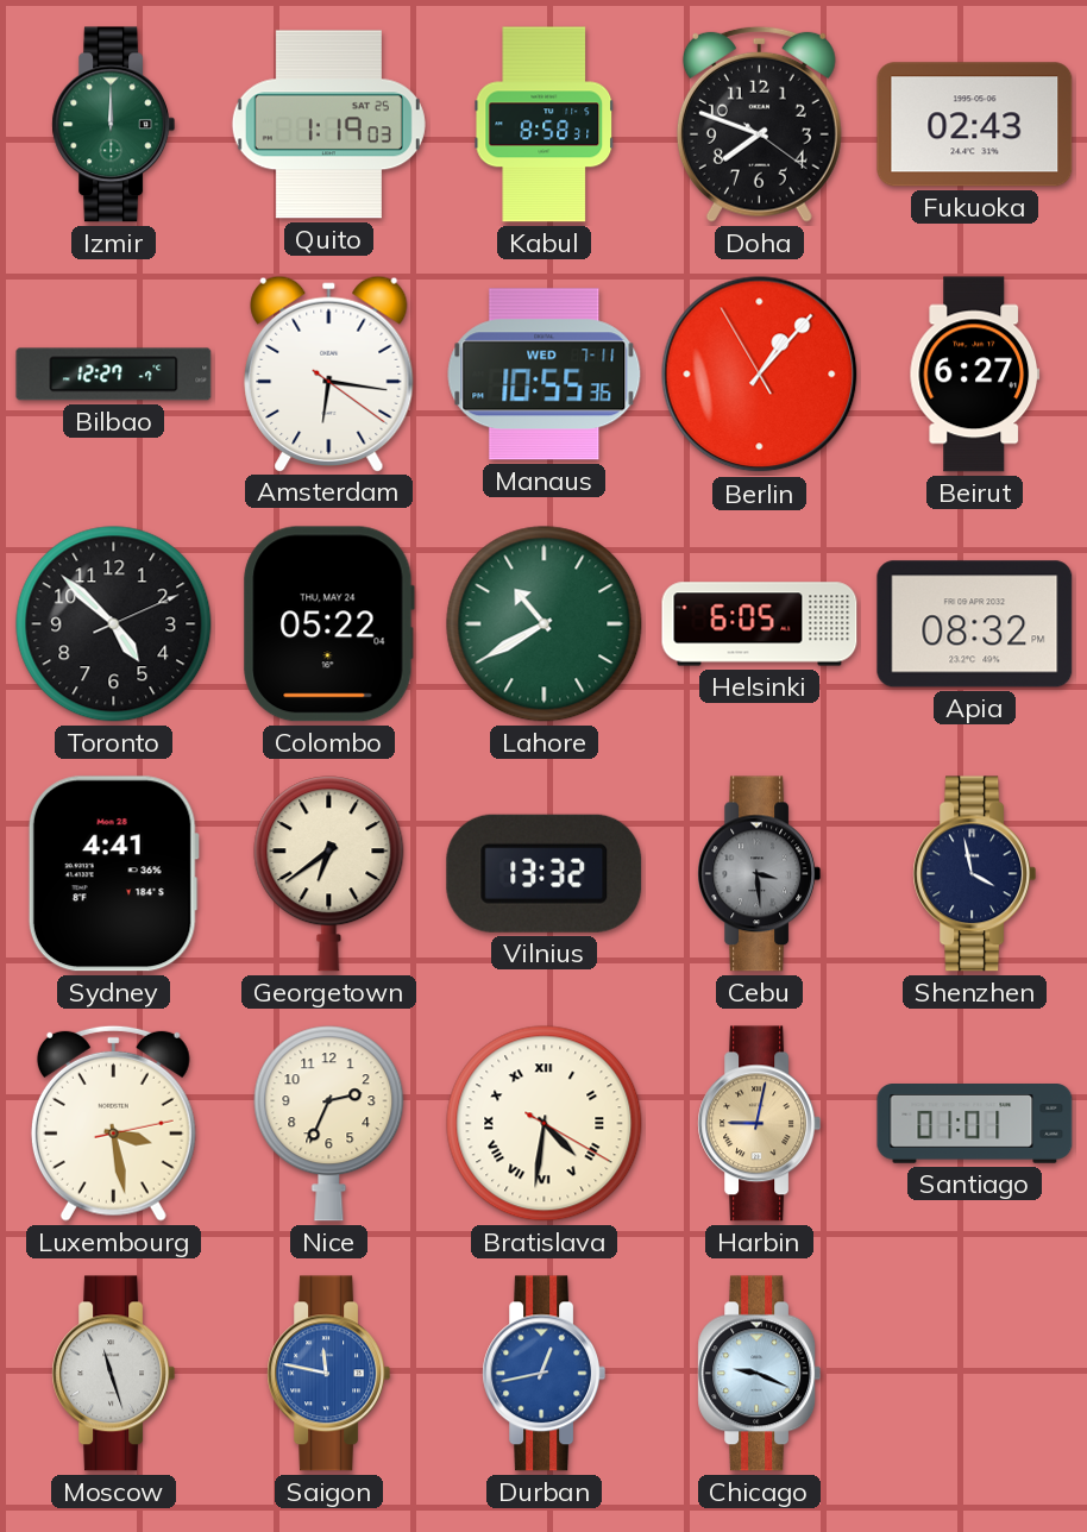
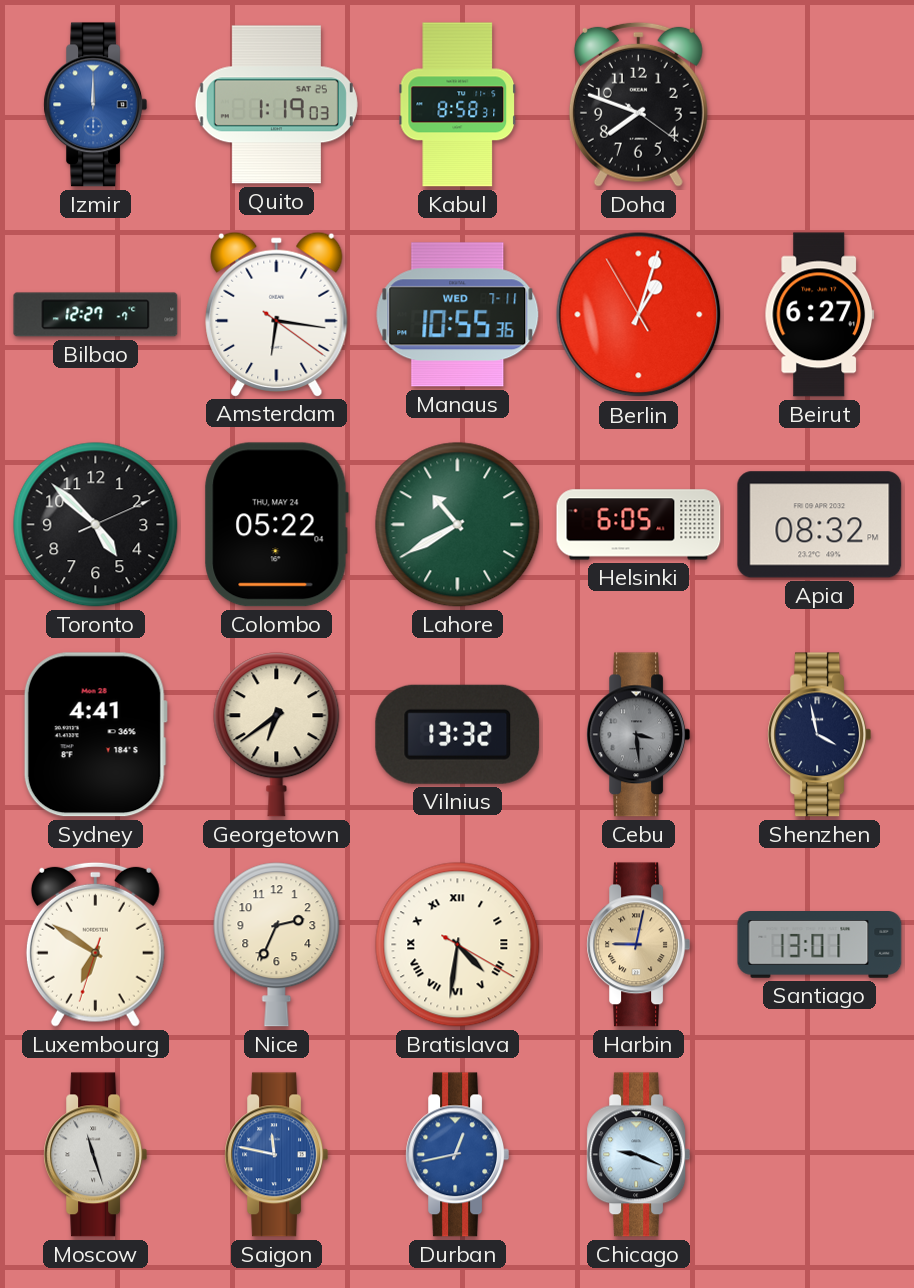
Izmir dial: green -> blue
Fukuoka: 02:43 -> none
Berlin: 1:06 -> 1:02
Luxembourg: 3:28 -> 6:50
Santiago: 01:01 -> 13:01
